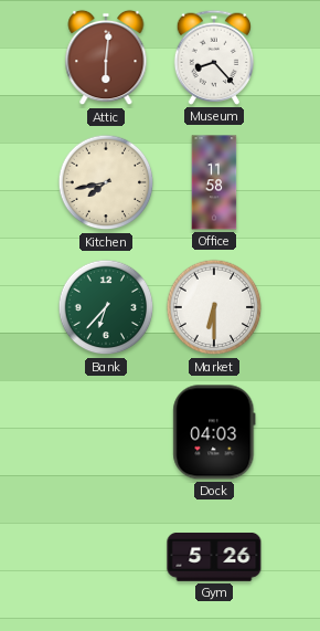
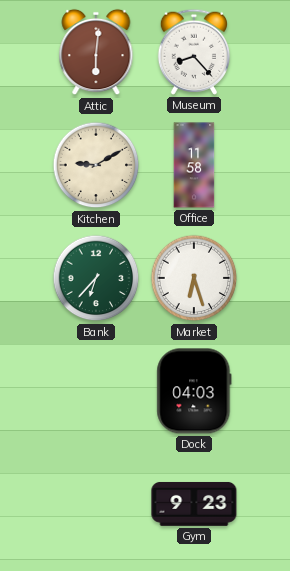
Kitchen: 7:43 -> 9:10
Market: 6:30 -> 6:27
Gym: 5:26 -> 9:23
